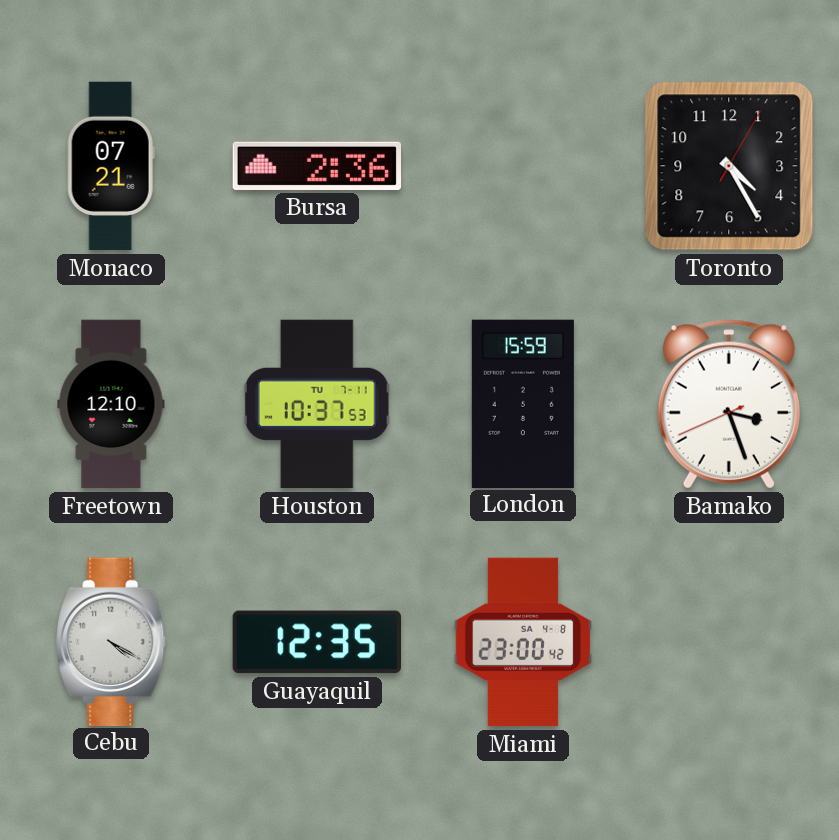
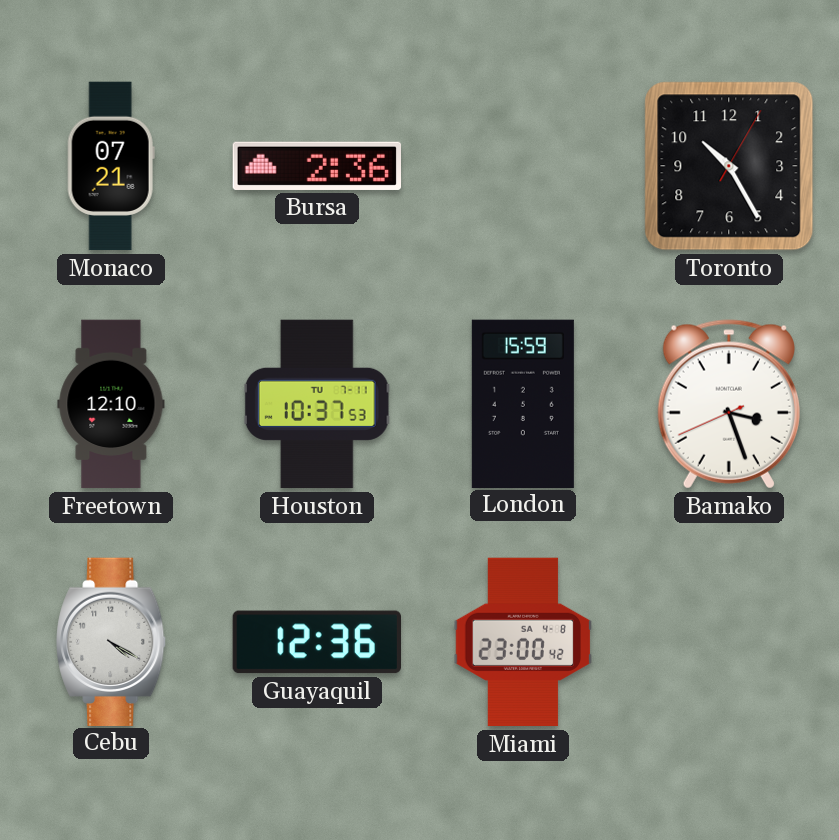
Toronto: 4:25 -> 10:25
Guayaquil: 12:35 -> 12:36
